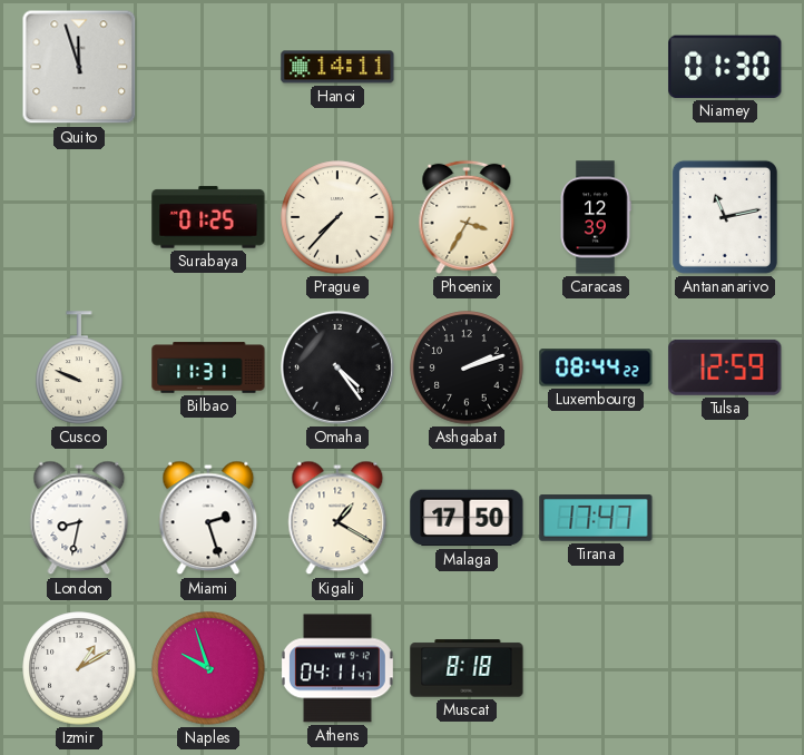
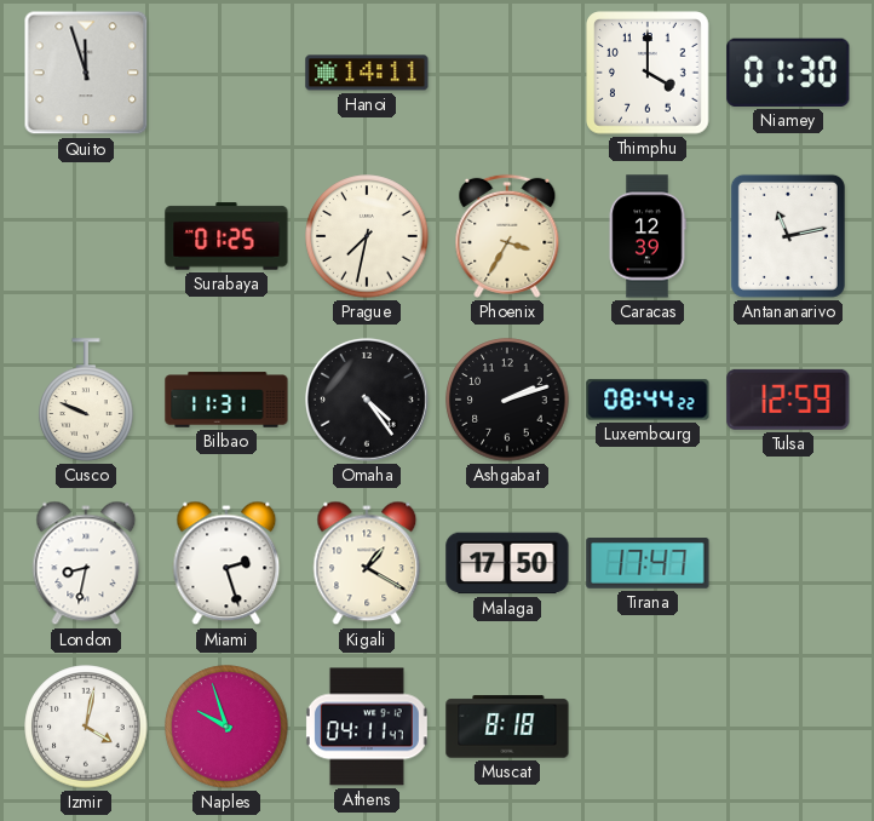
Thimphu: none -> 4:00
Prague: 7:37 -> 7:32
Izmir: 1:10 -> 4:02
